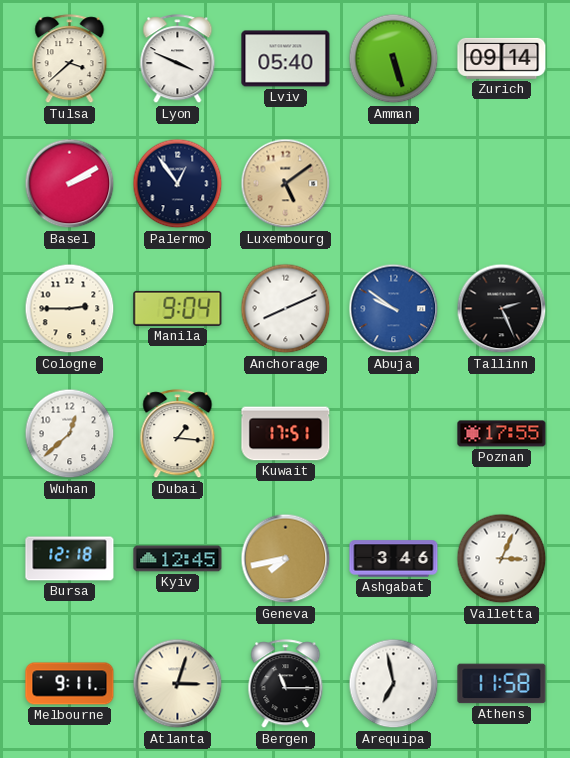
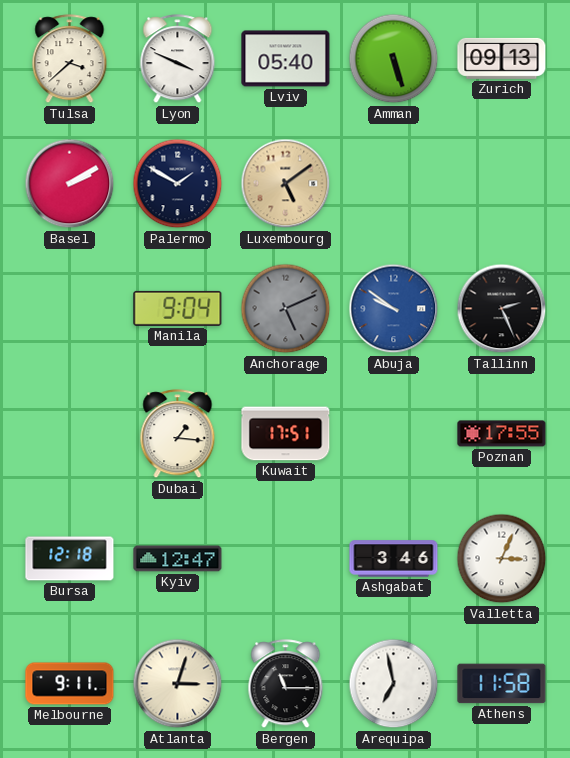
Zurich: 09:14 -> 09:13
Palermo: 12:54 -> 1:50
Cologne: 2:45 -> none
Anchorage: 8:11 -> 5:11
Anchorage dial: white -> grey
Wuhan: 12:38 -> none
Kyiv: 12:45 -> 12:47
Geneva: 7:43 -> none
